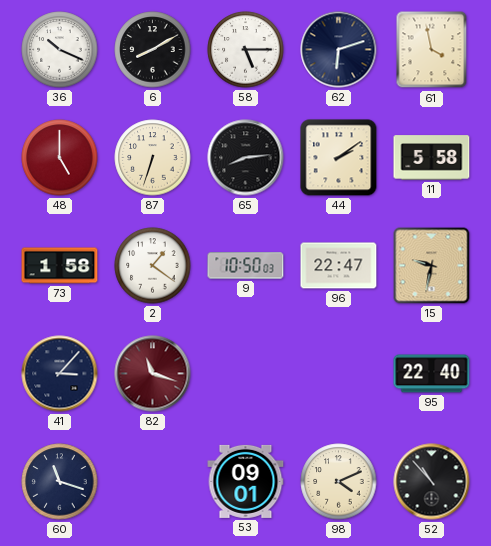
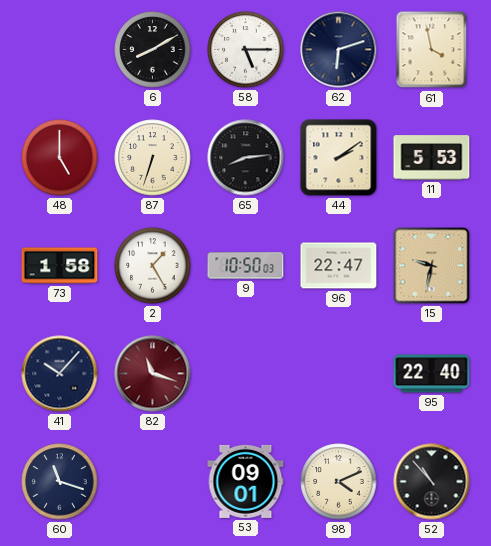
36: 10:19 -> none
11: 5:58 -> 5:53
2: 1:21 -> 1:25
41: 3:07 -> 10:07
